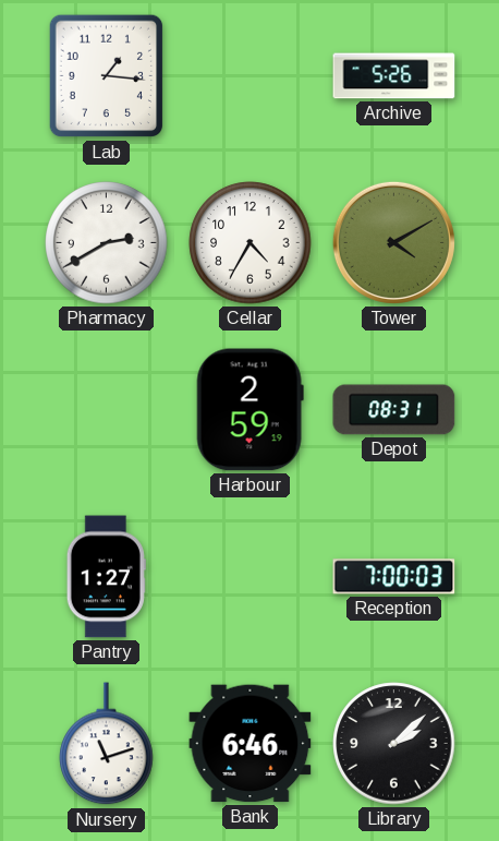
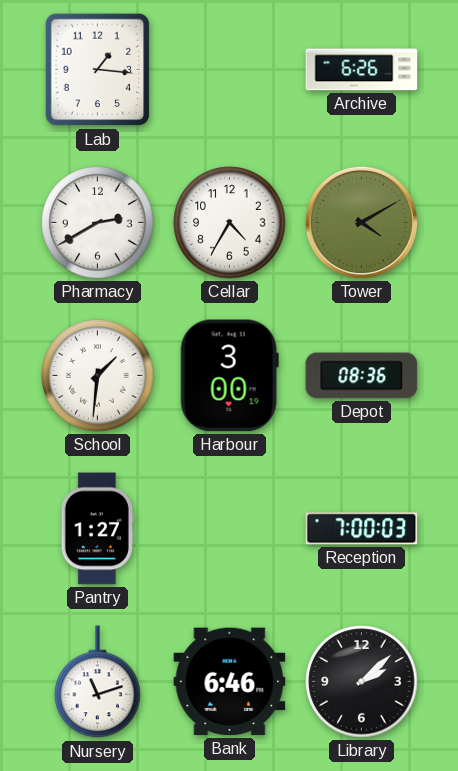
Archive: 5:26 -> 6:26
School: none -> 1:31
Harbour: 2:59 -> 3:00
Depot: 08:31 -> 08:36
